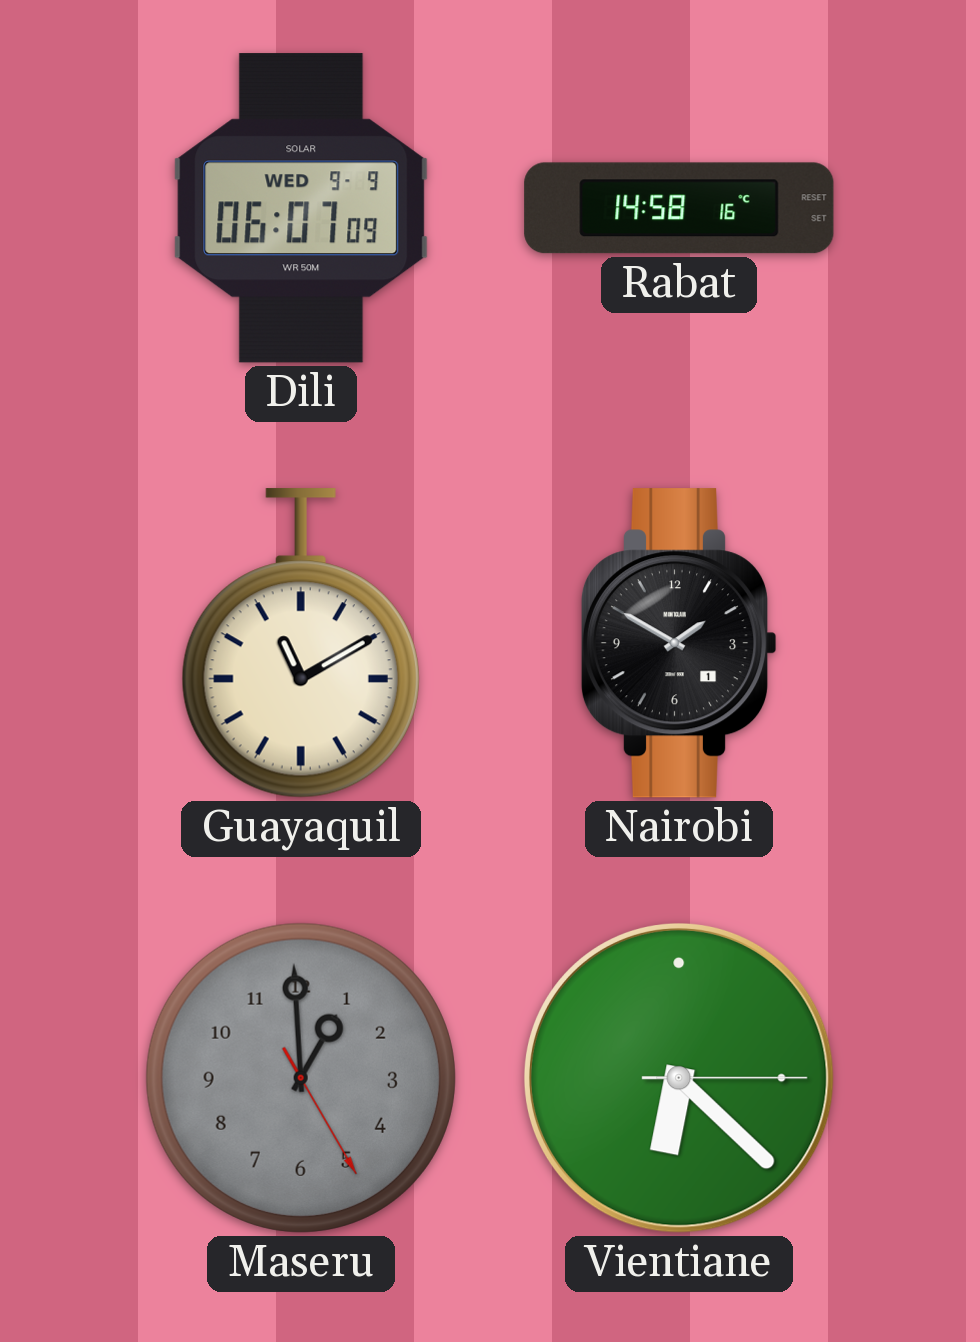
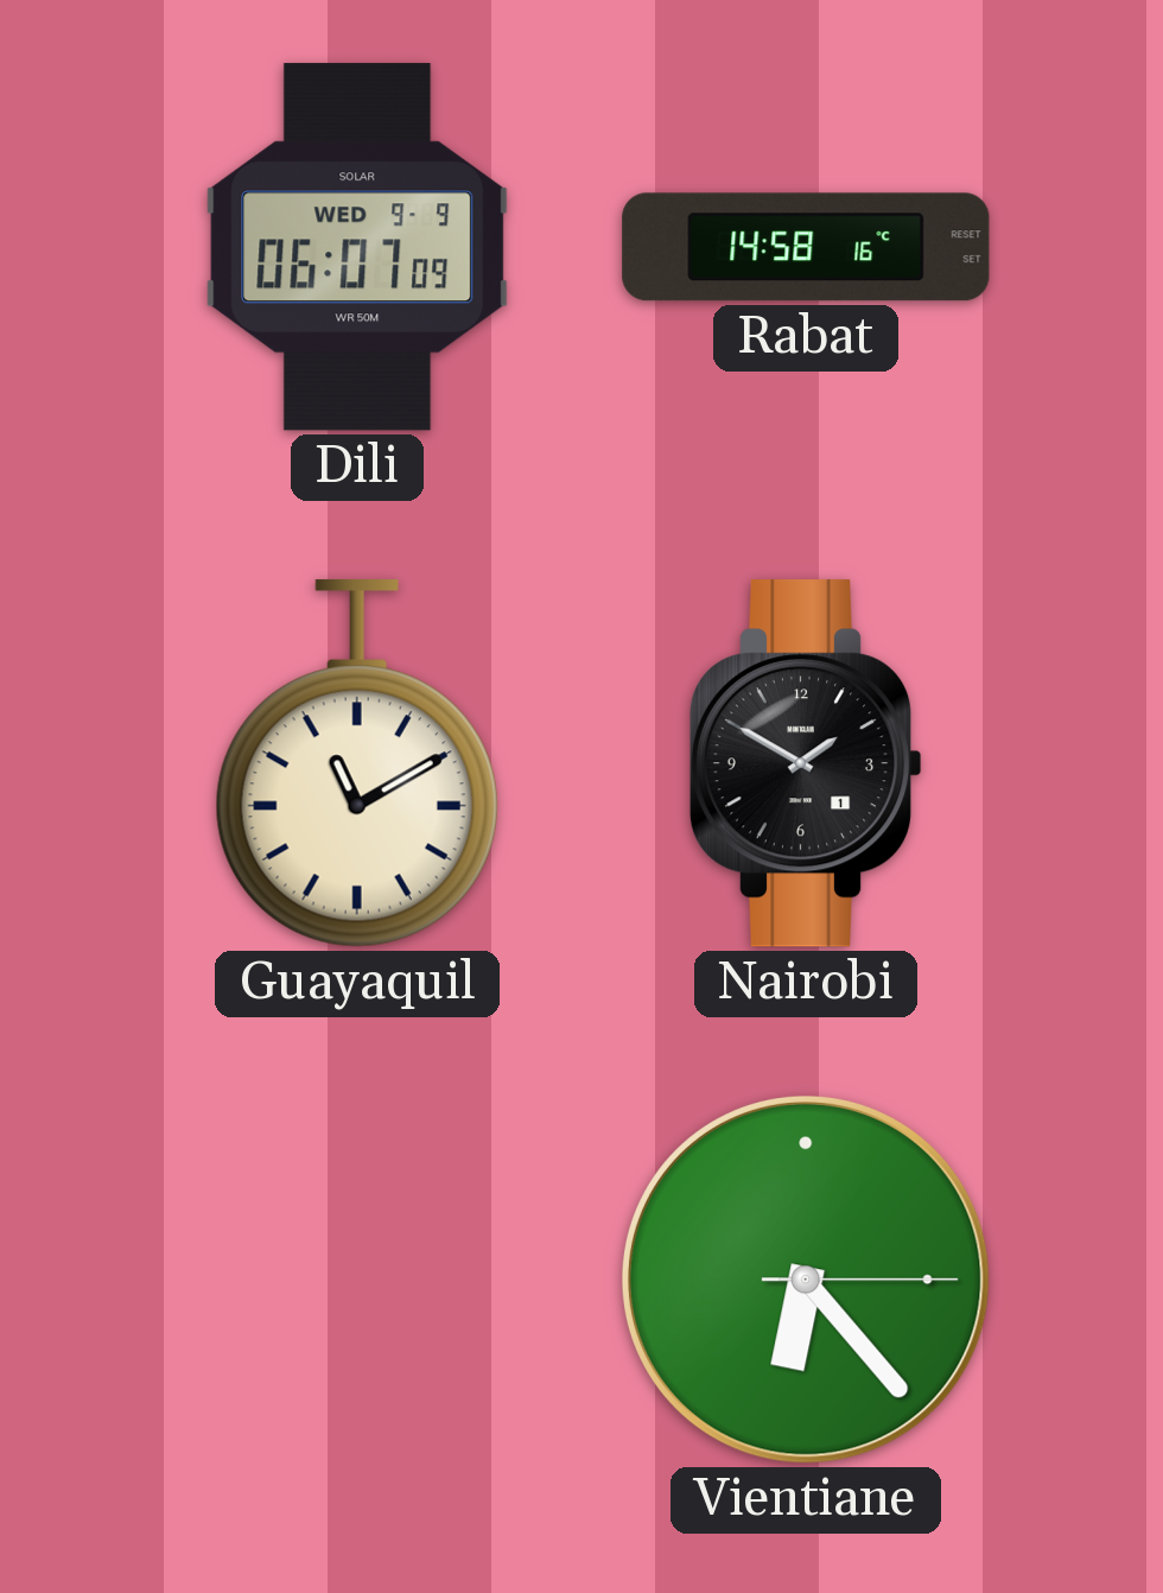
Maseru: 12:59 -> none
Vientiane: 6:22 -> 6:23
